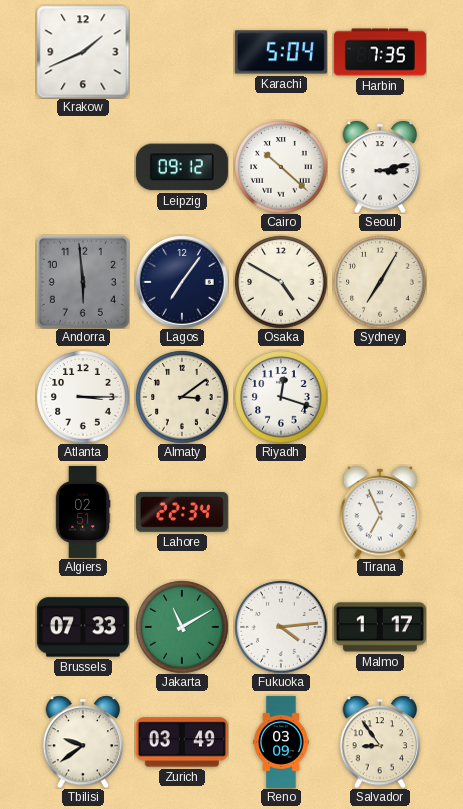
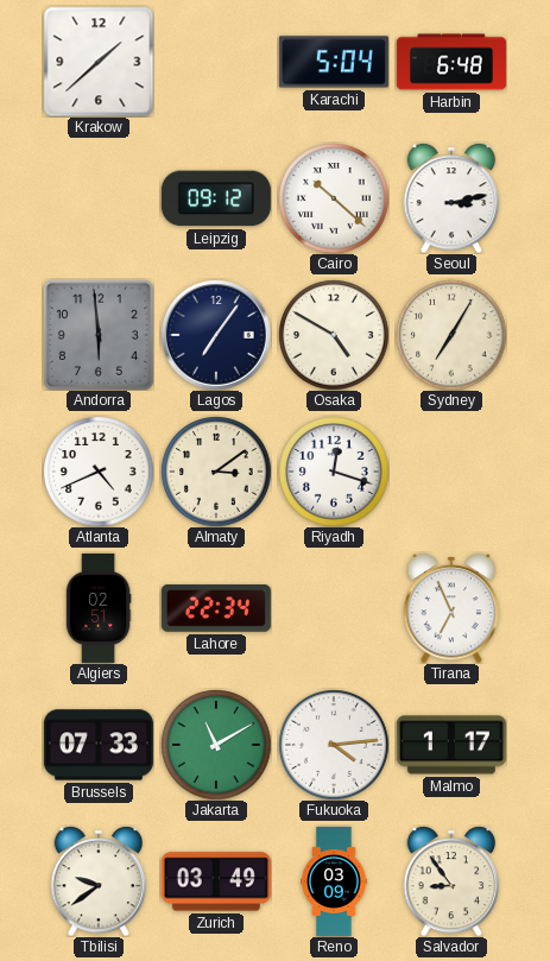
Krakow: 1:41 -> 1:38
Harbin: 7:35 -> 6:48
Atlanta: 3:15 -> 4:41
